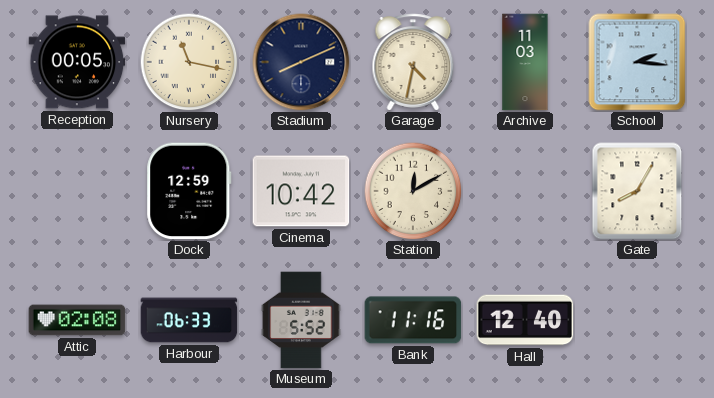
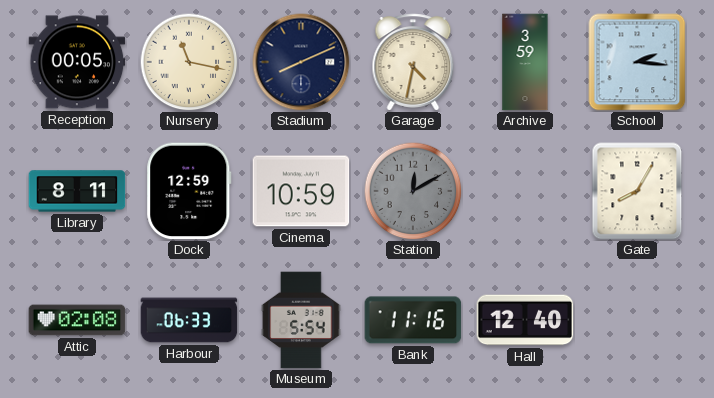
Archive: 11:03 -> 3:59
Library: none -> 8:11
Cinema: 10:42 -> 10:59
Station dial: cream -> grey
Museum: 5:52 -> 5:54
